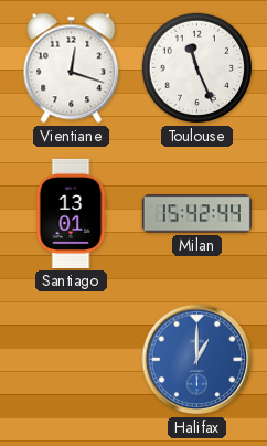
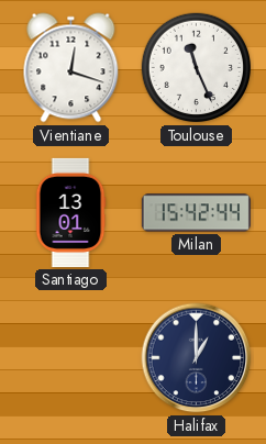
Halifax dial: blue -> navy
